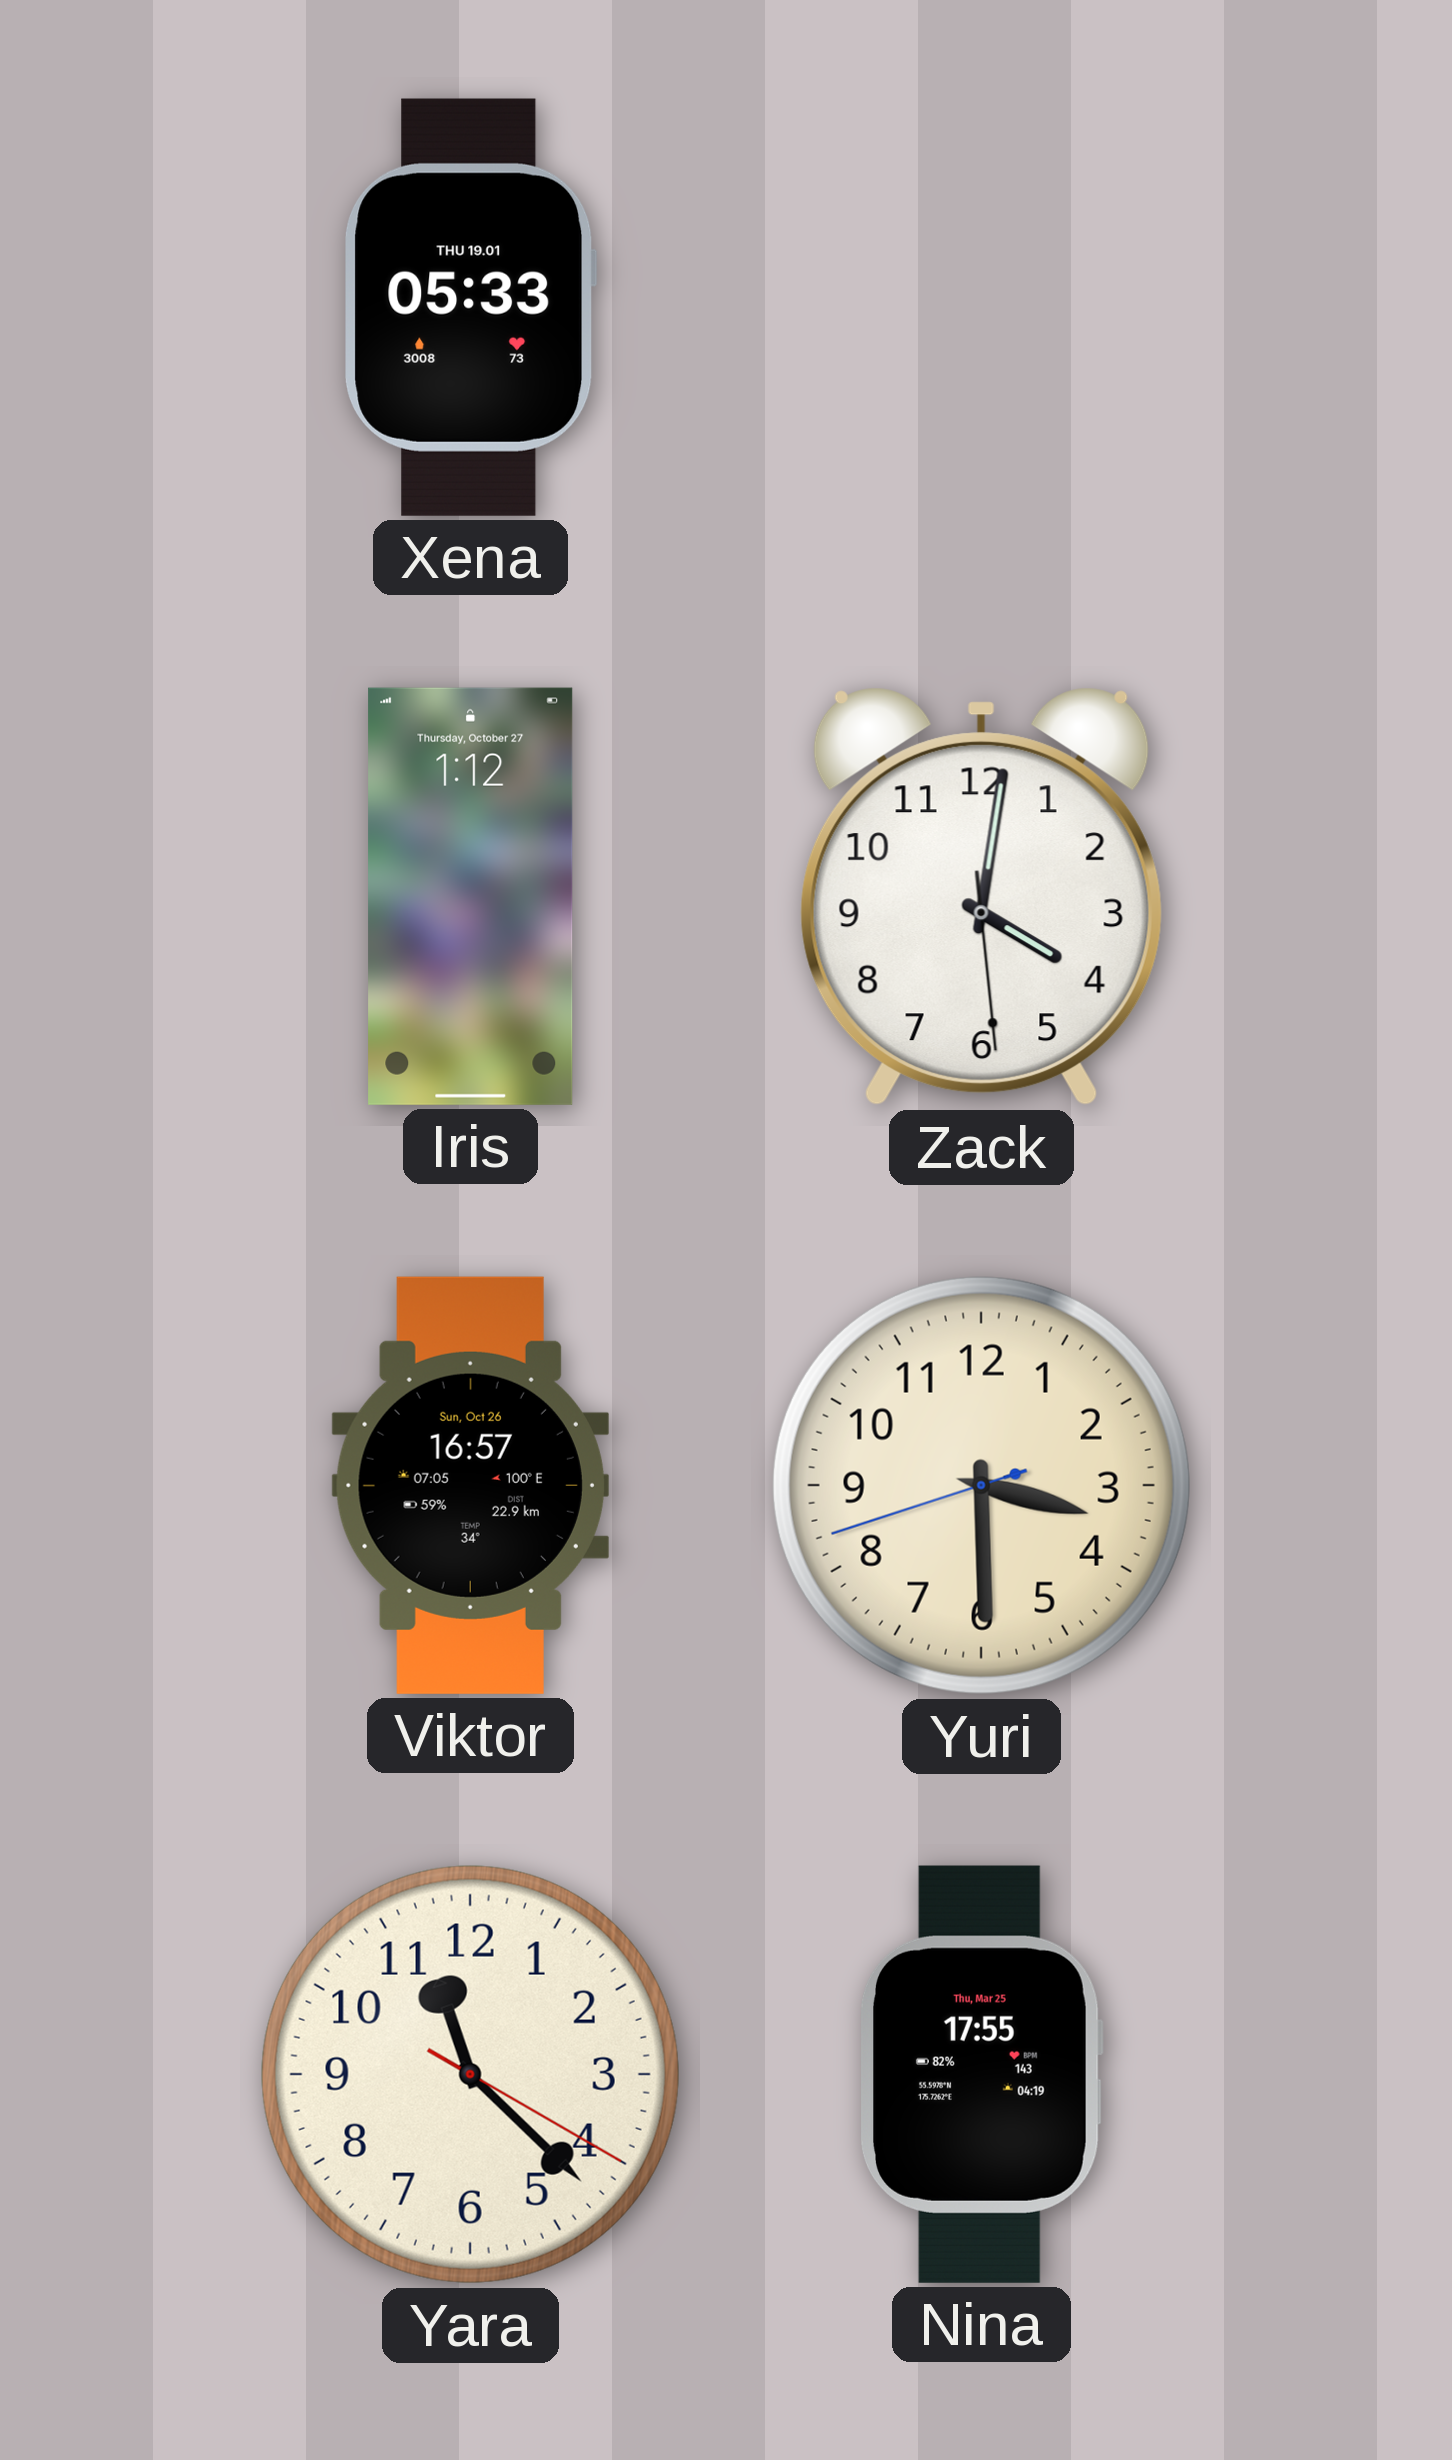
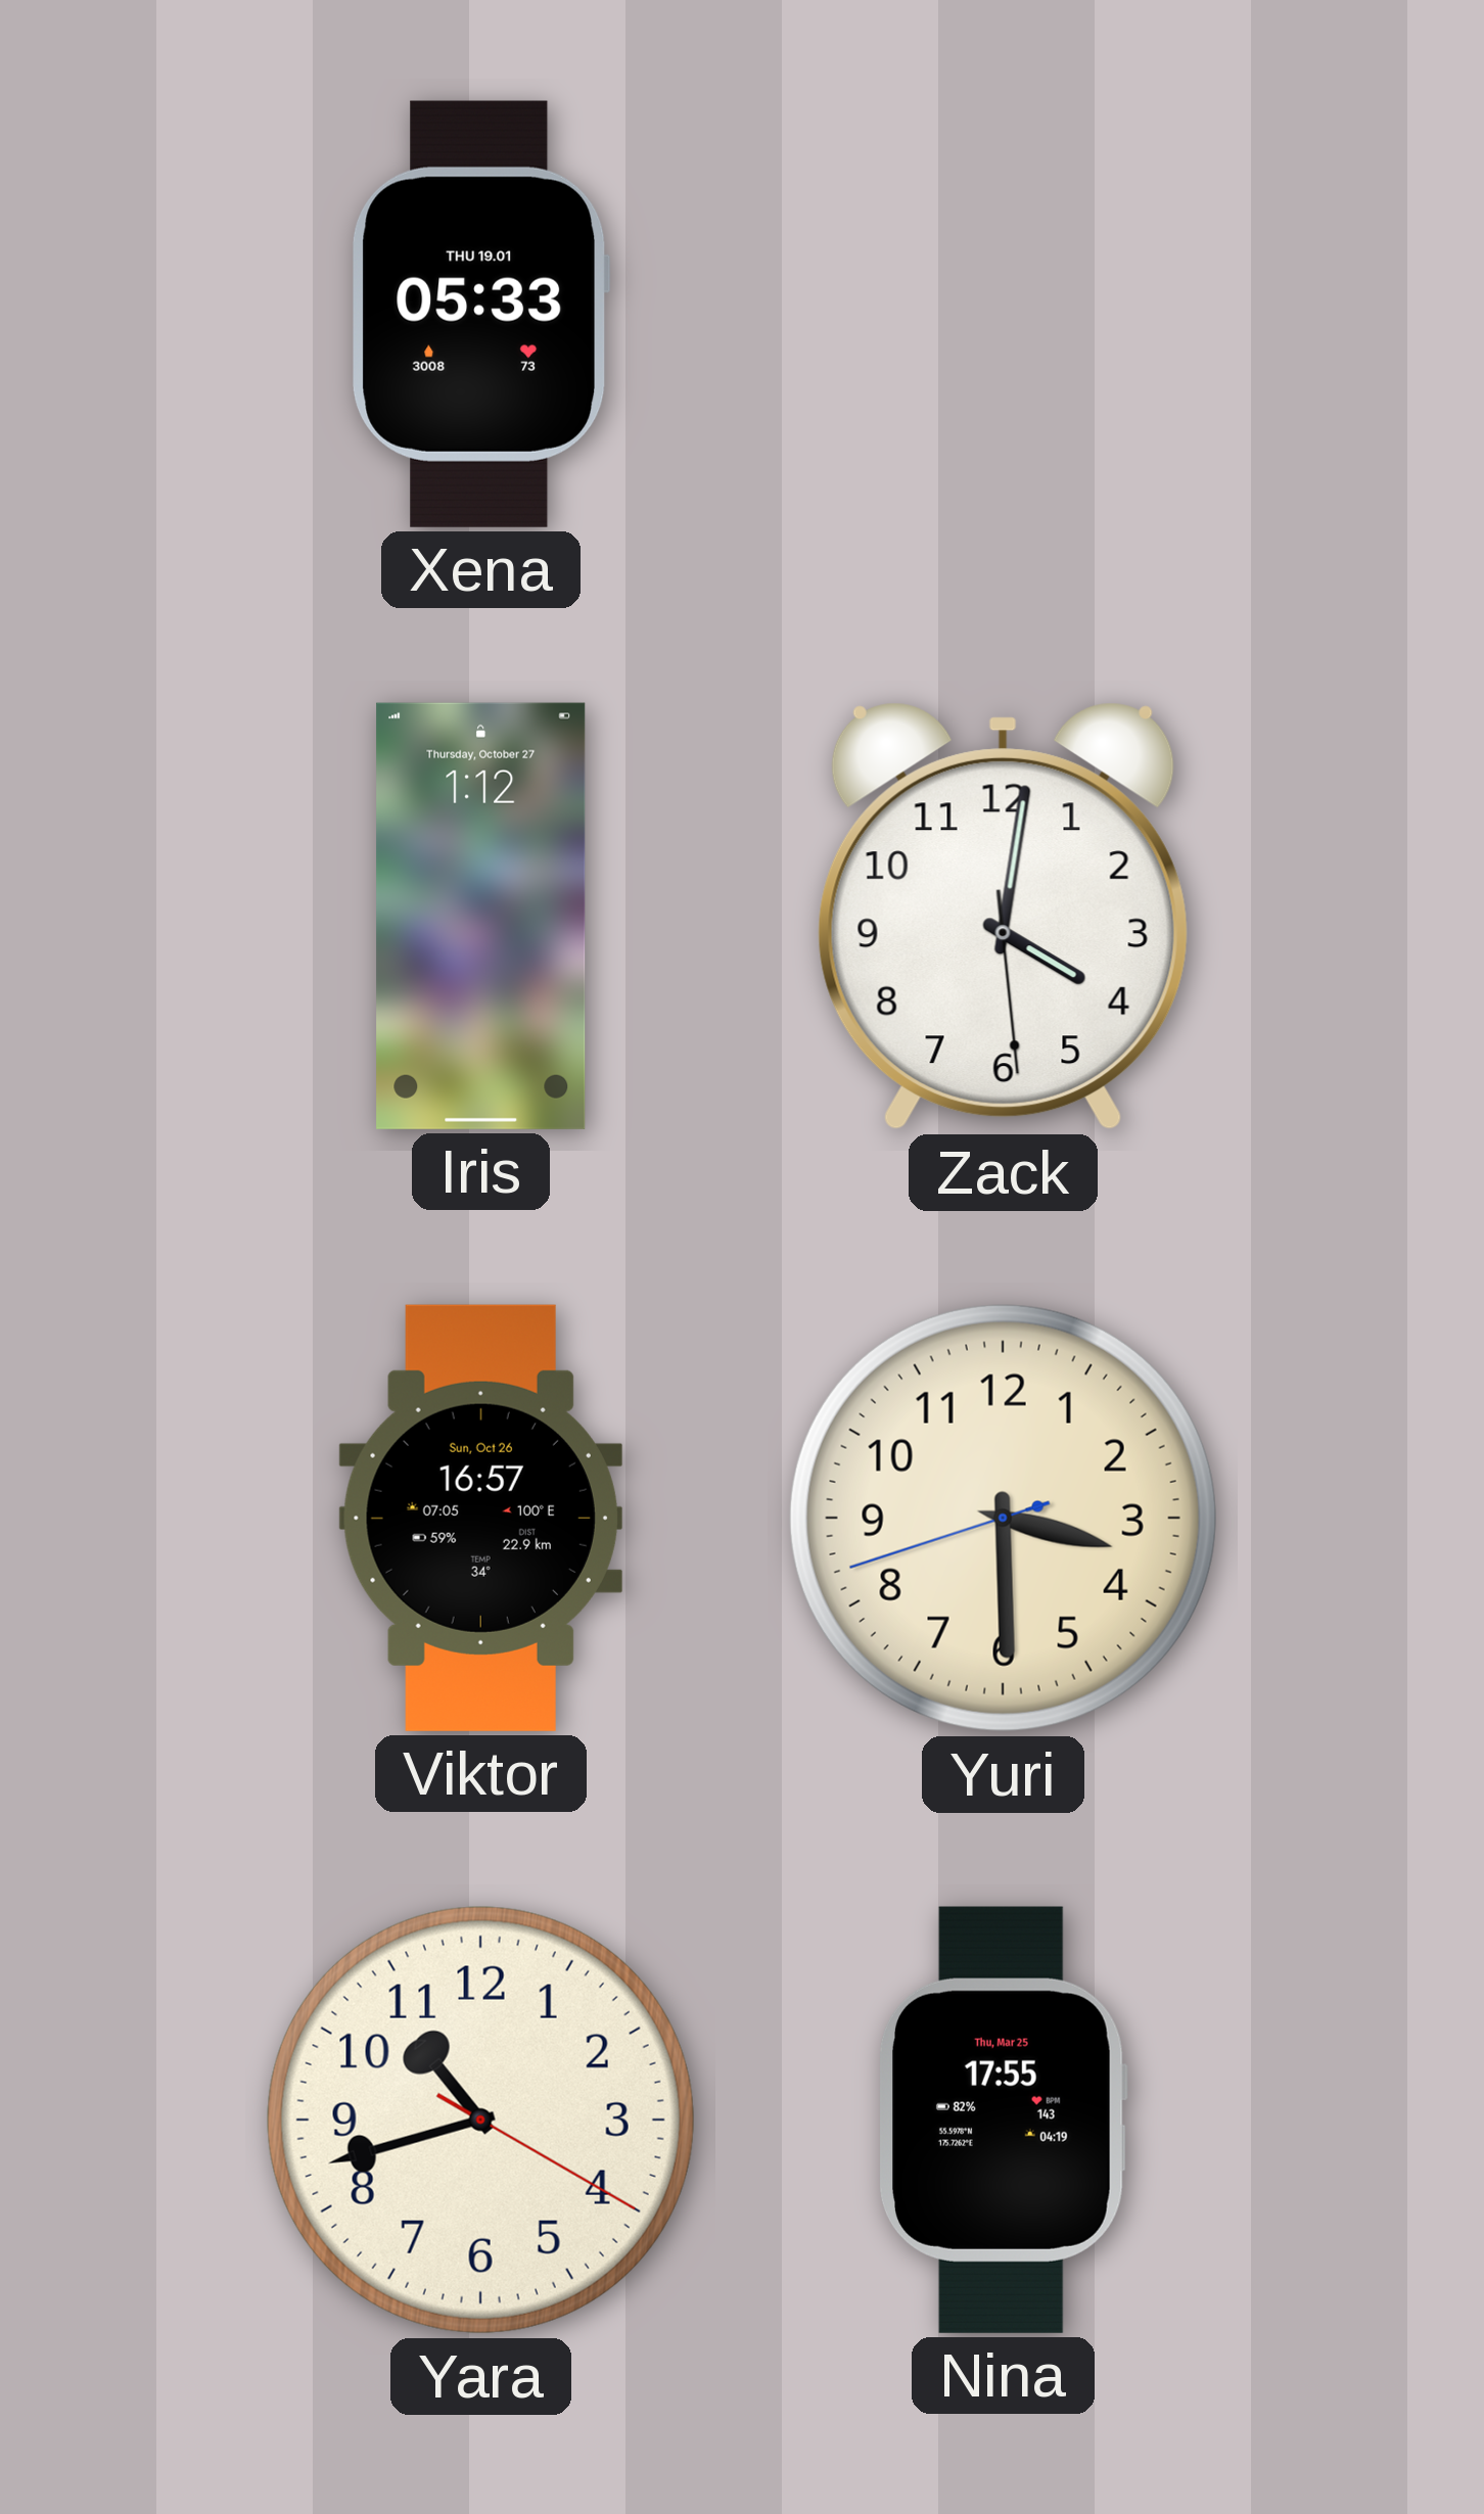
Yara: 11:22 -> 10:42
